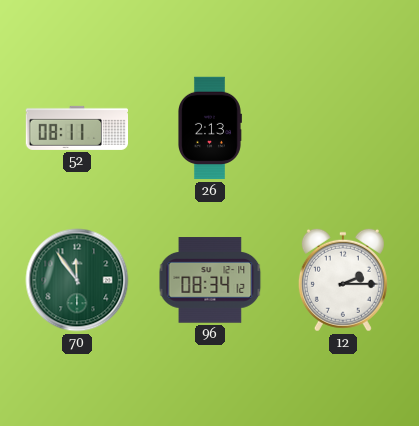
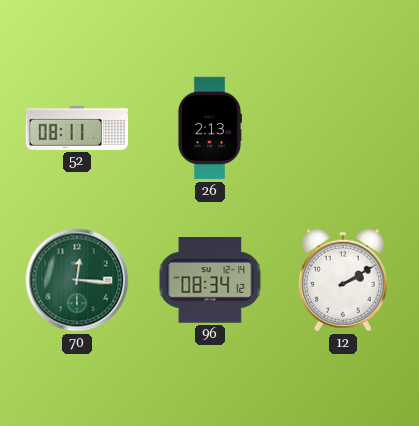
70: 11:54 -> 12:16
12: 2:15 -> 2:10
